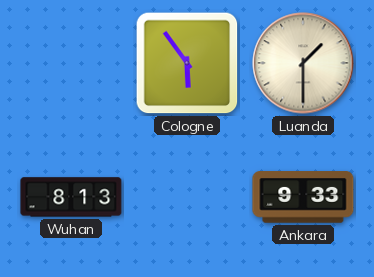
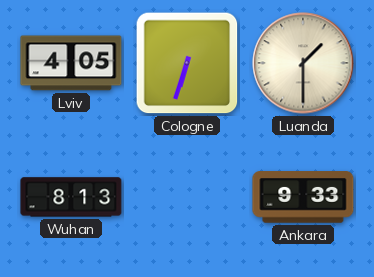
Lviv: none -> 4:05
Cologne: 5:54 -> 6:33
